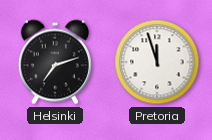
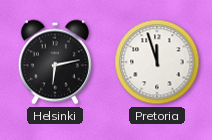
Helsinki: 7:12 -> 6:13
